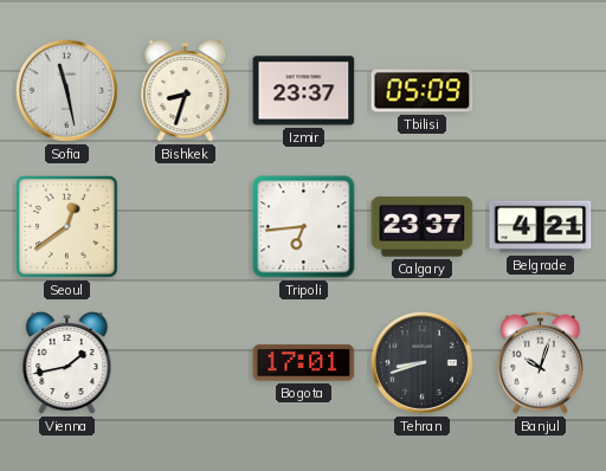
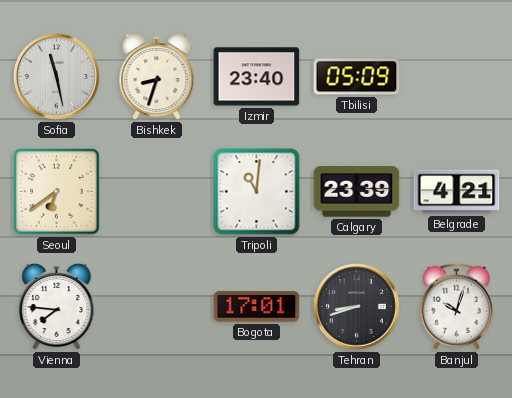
Izmir: 23:37 -> 23:40
Seoul: 12:39 -> 6:39
Tripoli: 6:44 -> 11:01
Calgary: 23:37 -> 23:39
Vienna: 1:43 -> 7:46
